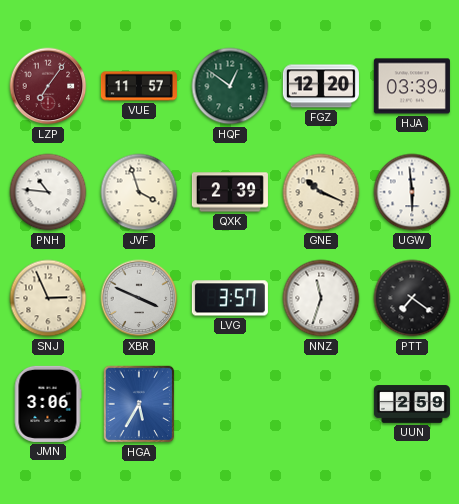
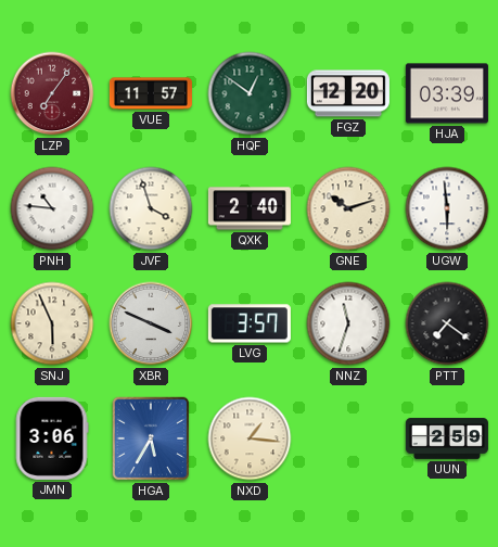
QXK: 2:39 -> 2:40
GNE: 10:19 -> 10:12
SNJ: 2:56 -> 5:56
NXD: none -> 1:16
